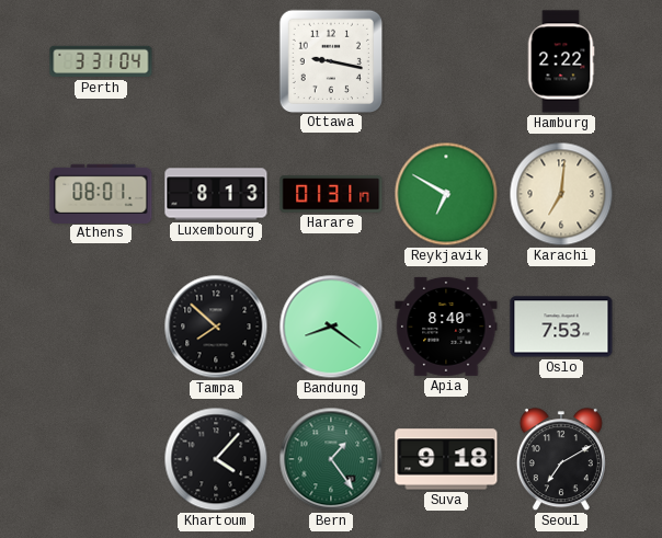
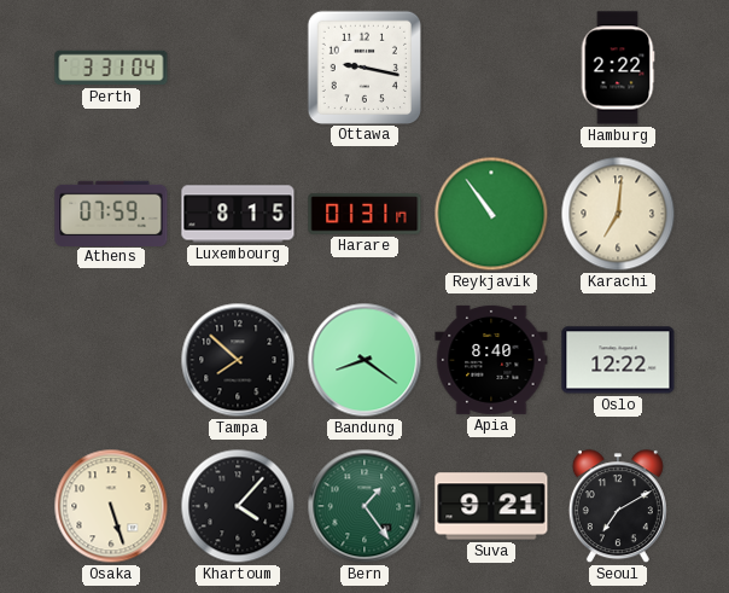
Athens: 08:01 -> 07:59
Luxembourg: 8:13 -> 8:15
Reykjavik: 6:50 -> 10:54
Oslo: 7:53 -> 12:22
Osaka: none -> 5:27
Suva: 9:18 -> 9:21
